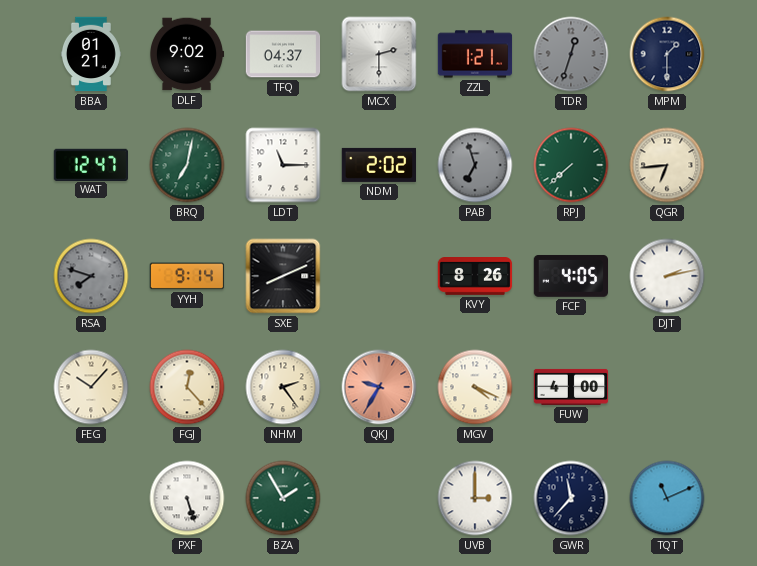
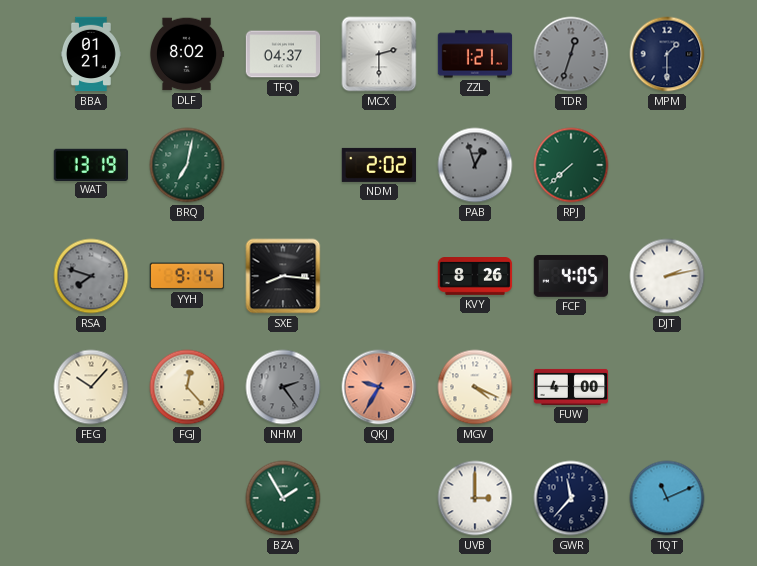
DLF: 9:02 -> 8:02
WAT: 12:47 -> 13:19
LDT: 11:15 -> none
PAB: 6:57 -> 12:57
QGR: 6:44 -> none
SXE: 8:11 -> 8:16
NHM dial: cream -> grey
PXF: 5:27 -> none
